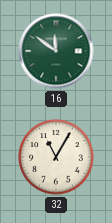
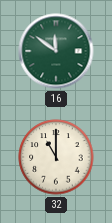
32: 11:05 -> 11:00
